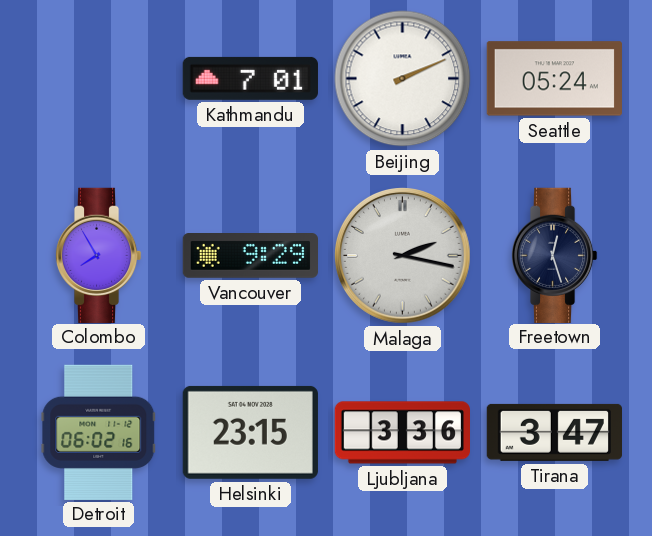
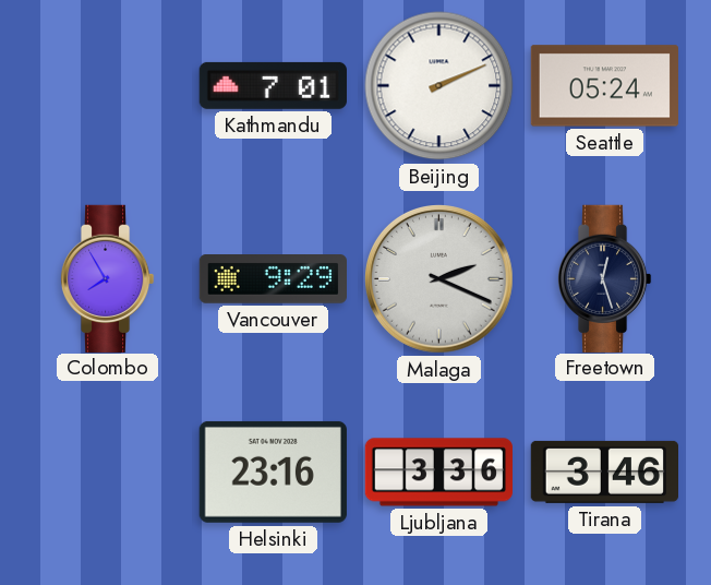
Malaga: 2:17 -> 2:19
Detroit: 06:02 -> none
Helsinki: 23:15 -> 23:16
Tirana: 3:47 -> 3:46
